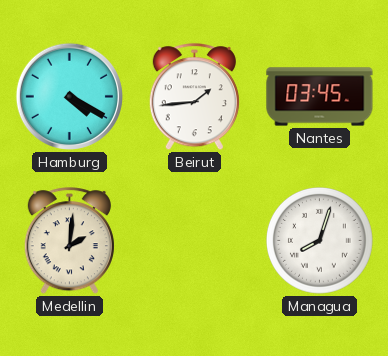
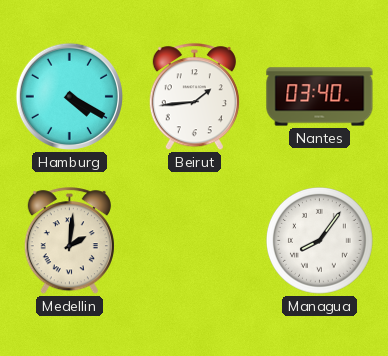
Nantes: 03:45 -> 03:40
Managua: 8:03 -> 8:06
